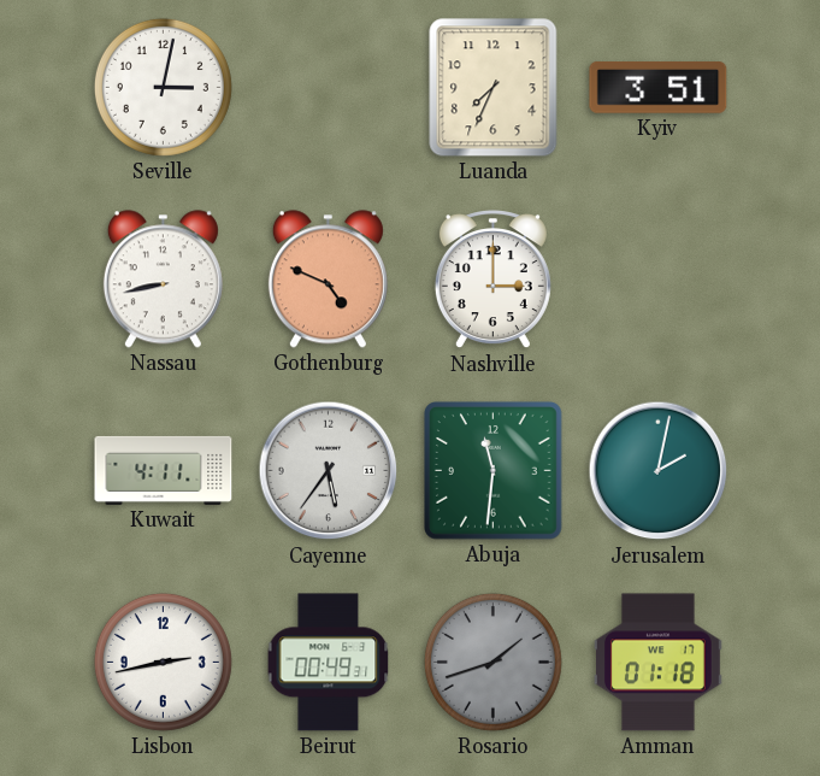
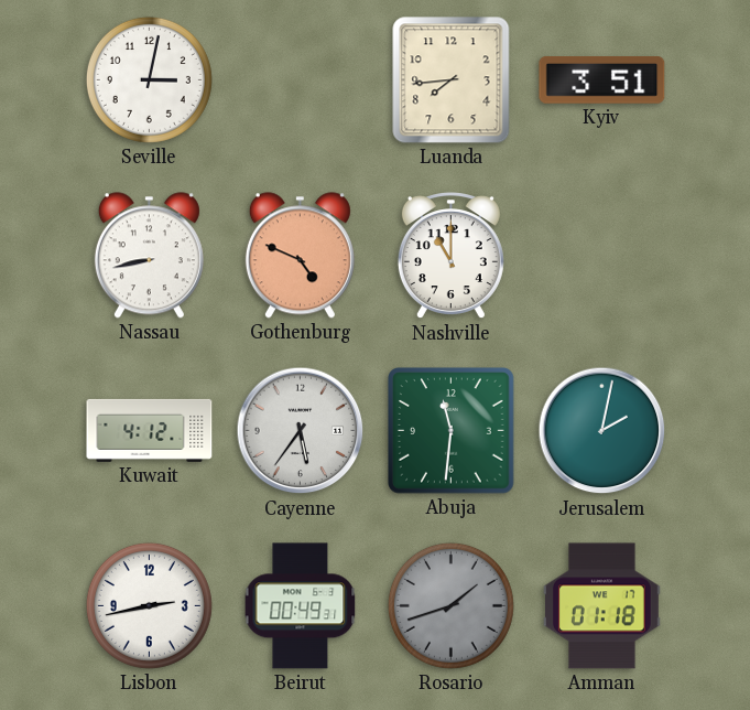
Luanda: 7:34 -> 7:44
Nashville: 3:00 -> 11:00
Kuwait: 4:11 -> 4:12
